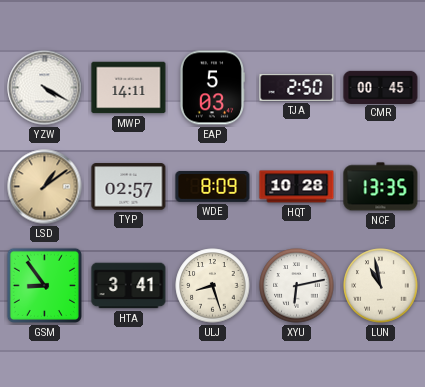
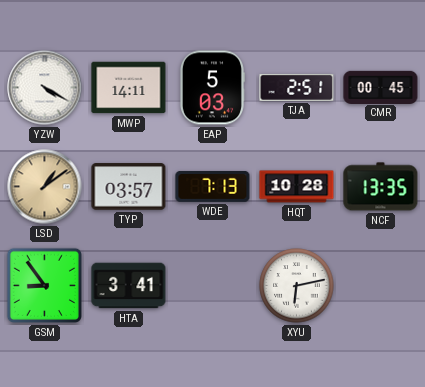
TJA: 2:50 -> 2:51
TYP: 02:57 -> 03:57
WDE: 8:09 -> 7:13
ULJ: 8:27 -> none
LUN: 10:58 -> none
